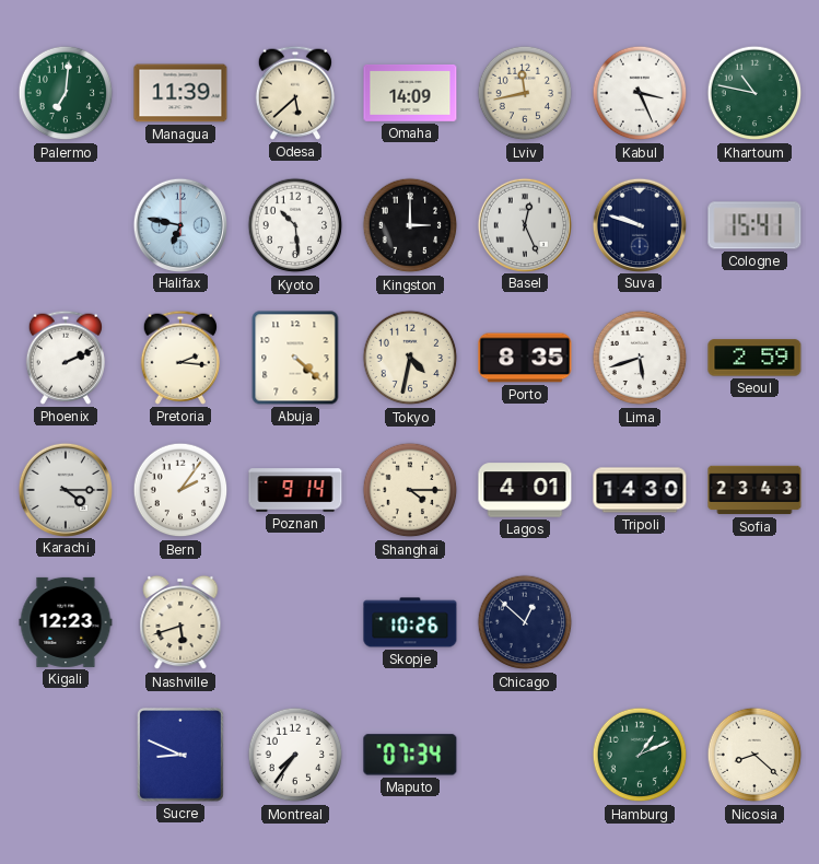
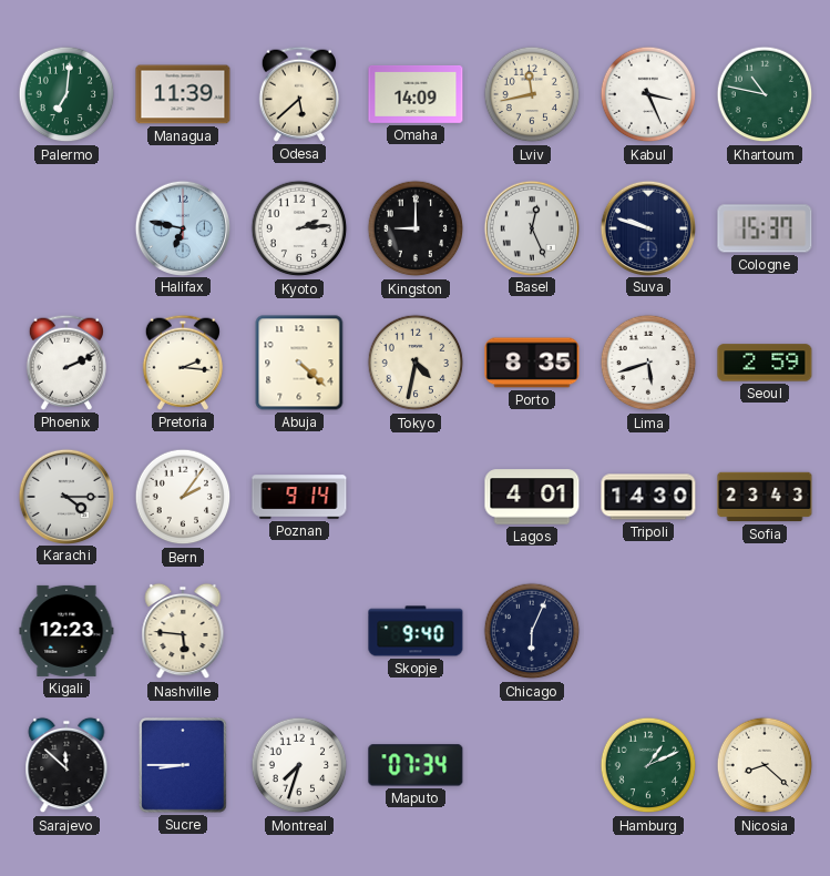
Kyoto: 10:29 -> 2:14
Kingston: 3:00 -> 9:00
Cologne: 15:41 -> 15:37
Shanghai: 4:15 -> none
Nashville: 5:42 -> 5:46
Skopje: 10:26 -> 9:40
Chicago: 12:52 -> 6:04
Sarajevo: none -> 11:52
Sucre: 8:49 -> 8:45
Montreal: 7:36 -> 7:33
